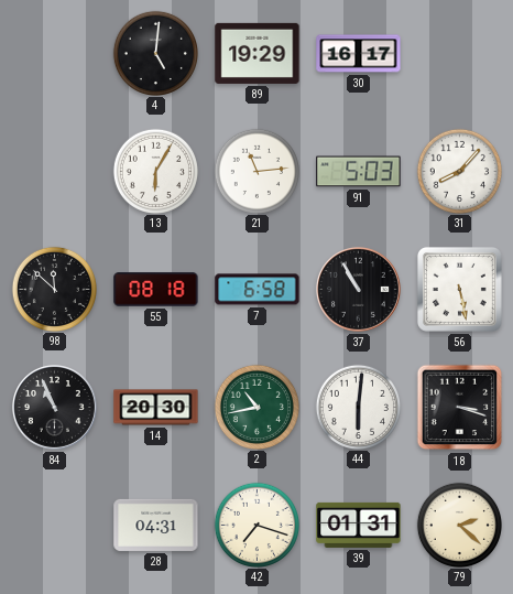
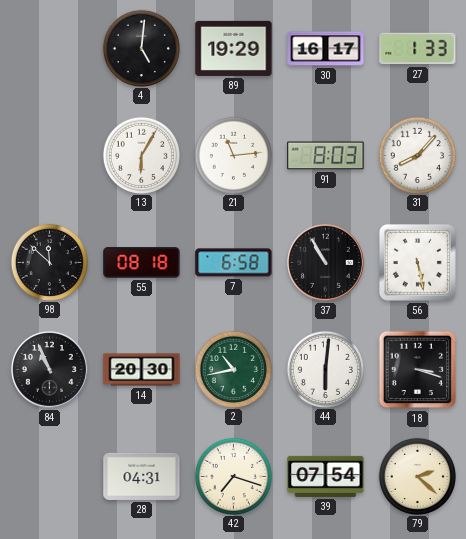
27: none -> 1:33
91: 5:03 -> 8:03
39: 01:31 -> 07:54
